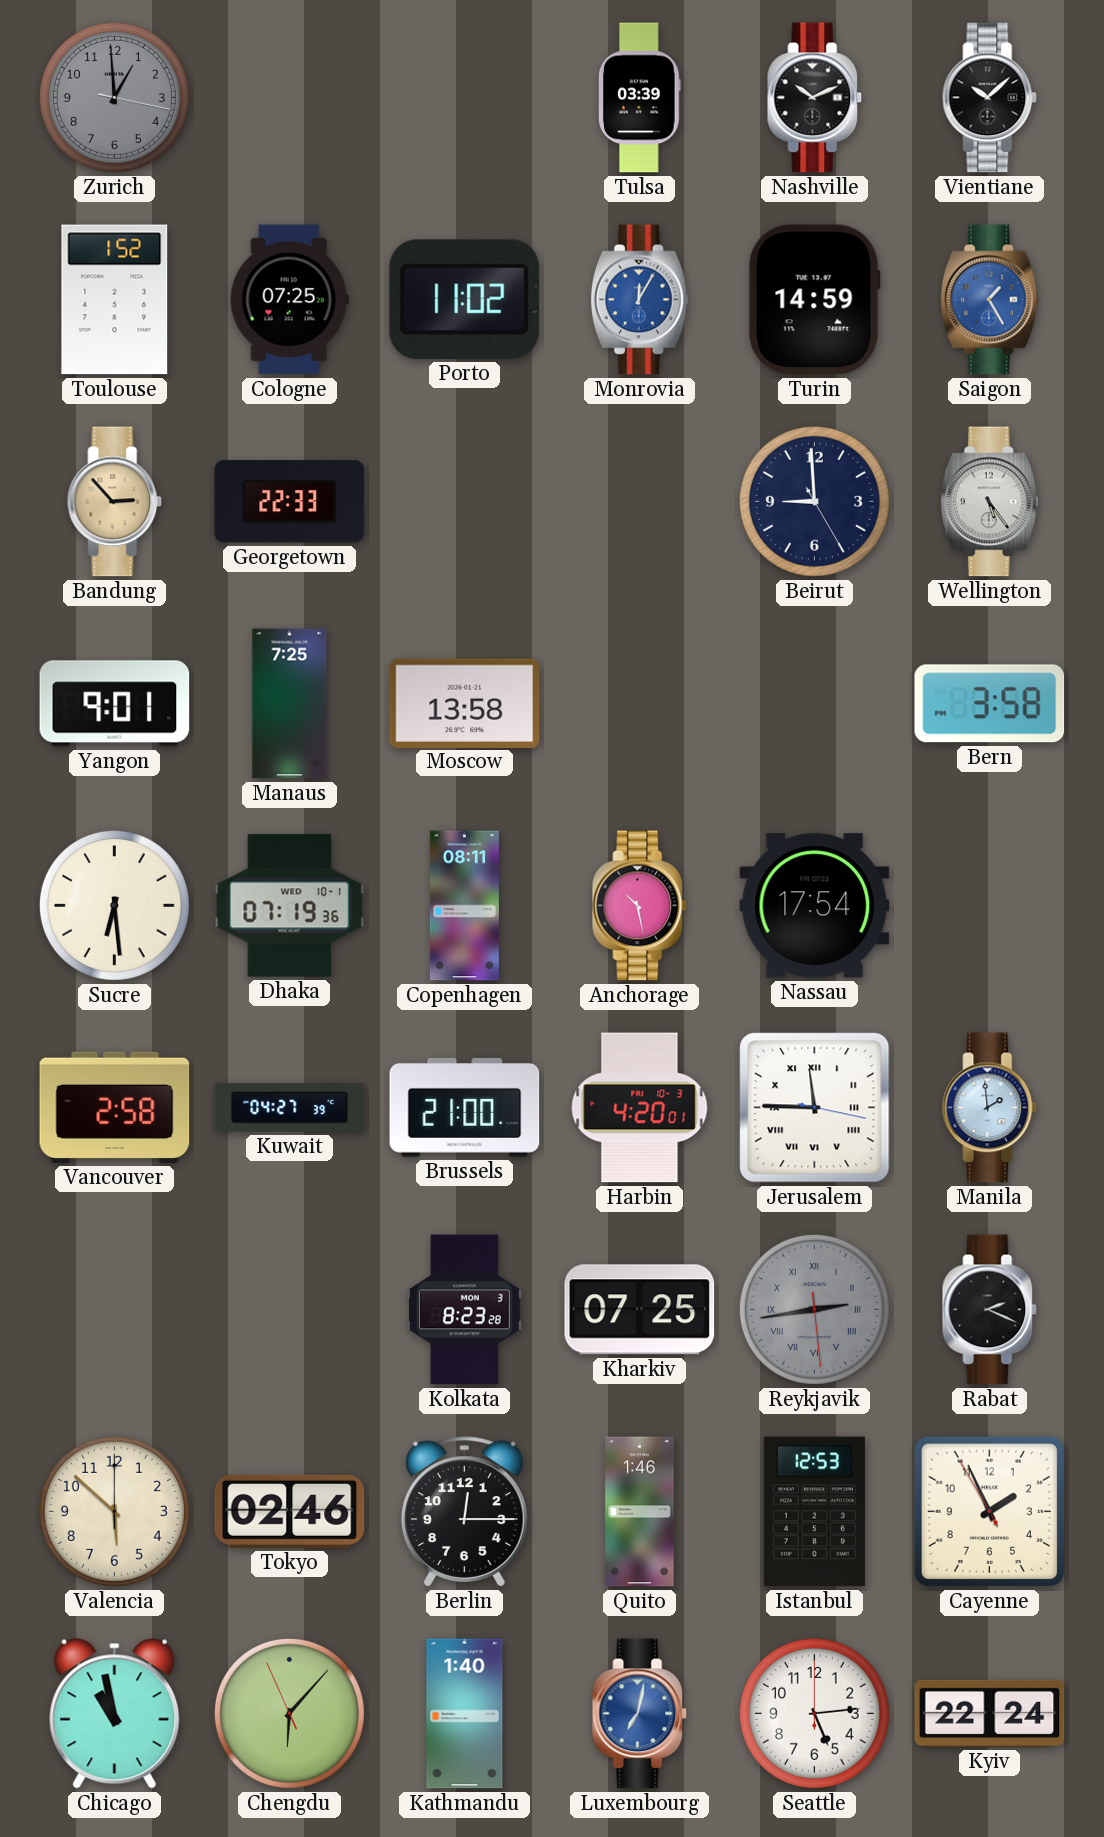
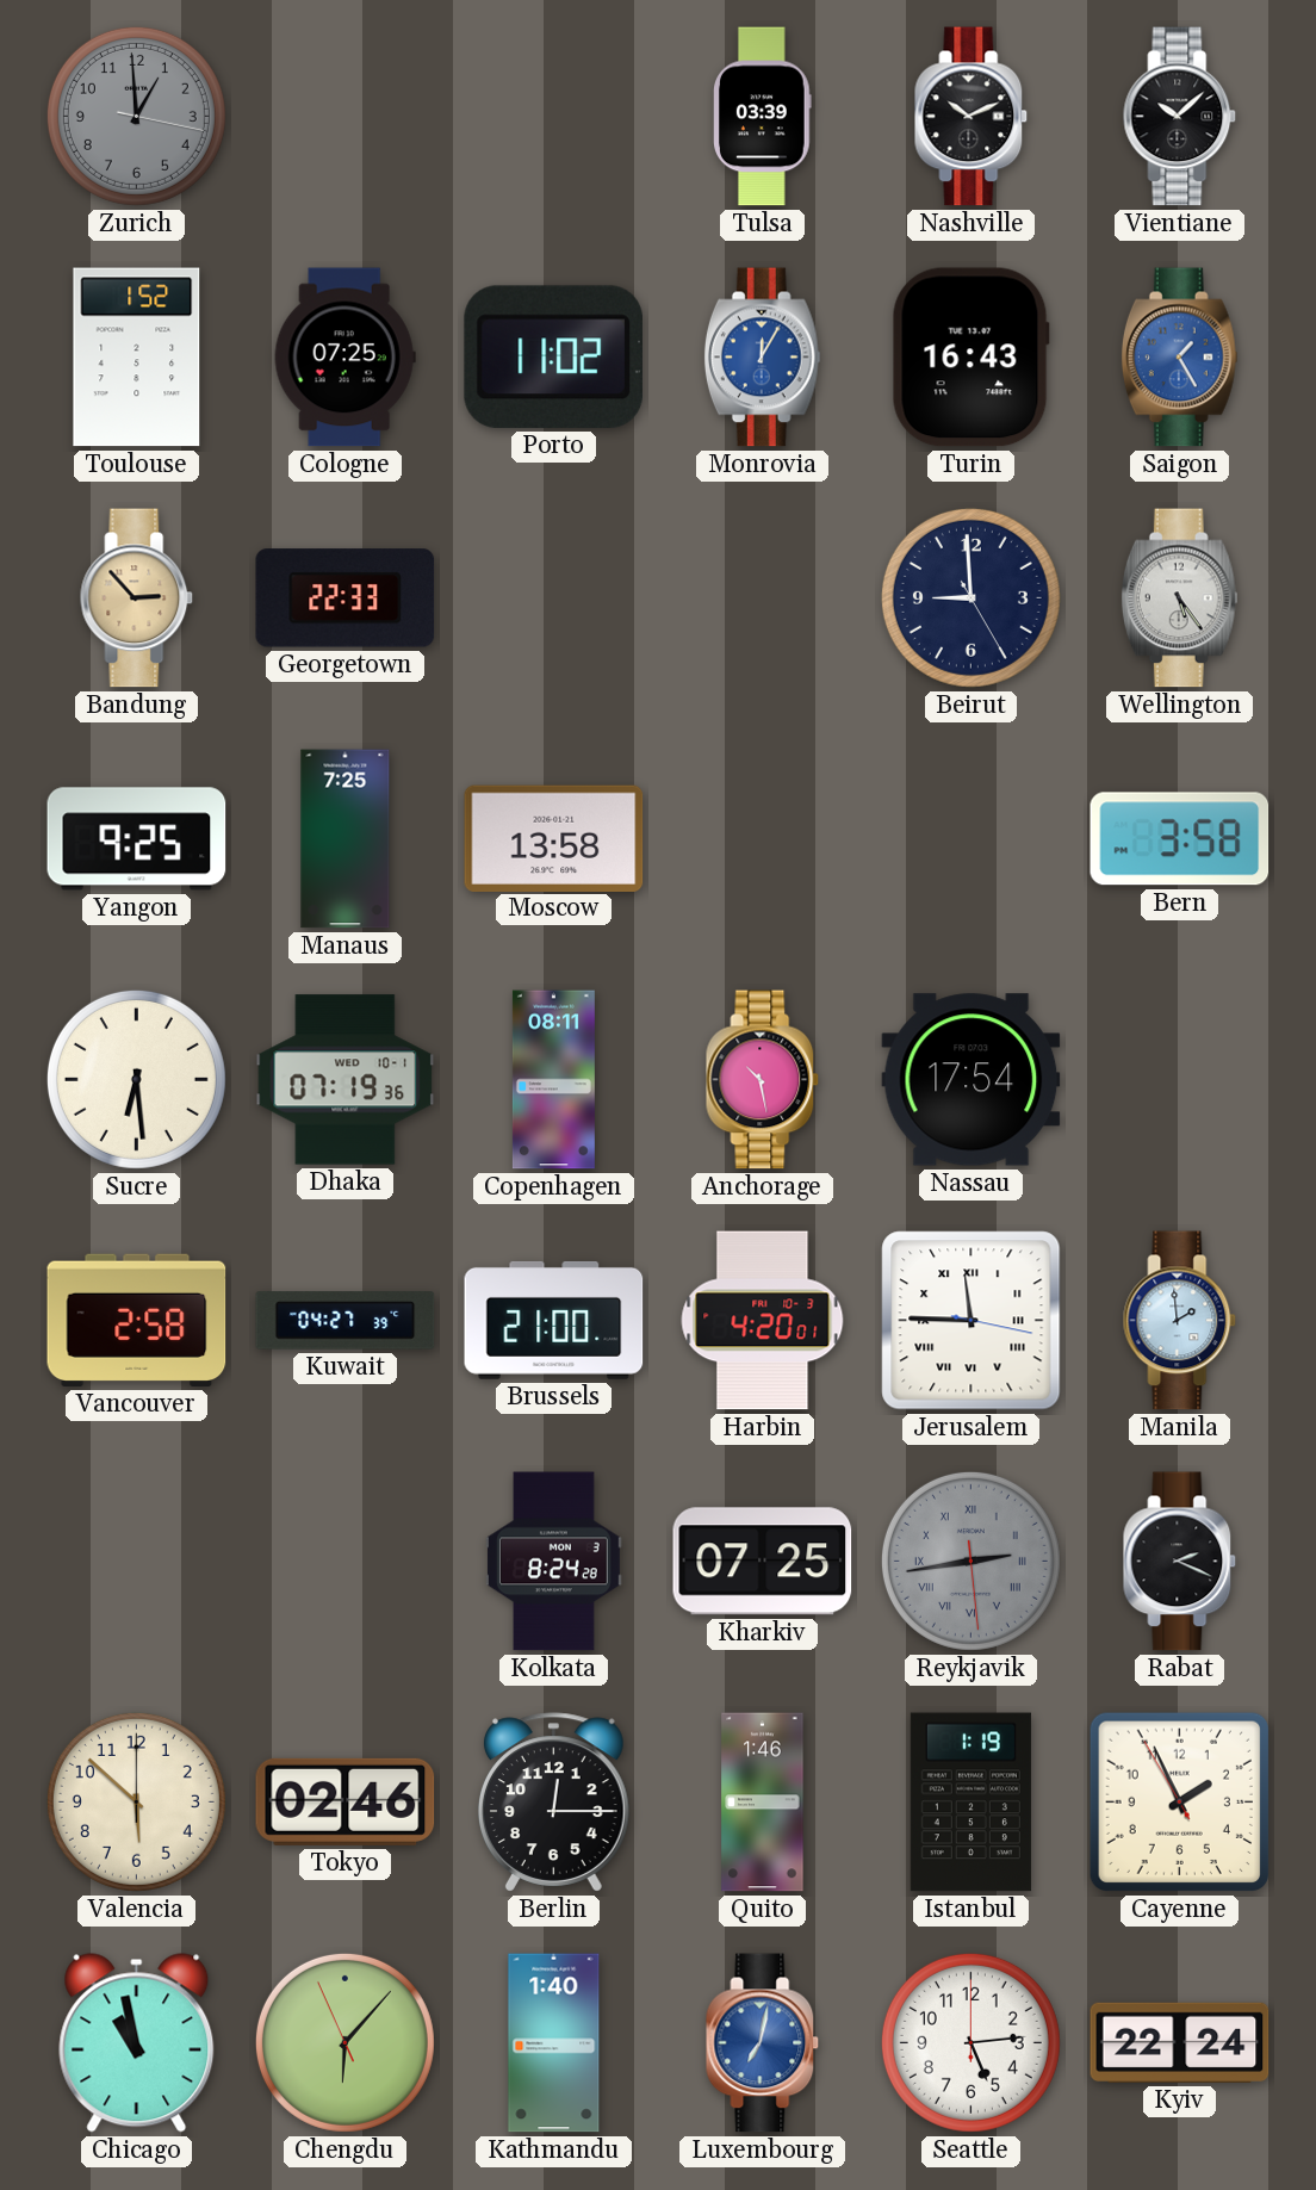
Turin: 14:59 -> 16:43
Yangon: 9:01 -> 9:25
Kolkata: 8:23 -> 8:24
Istanbul: 12:53 -> 1:19
